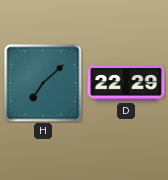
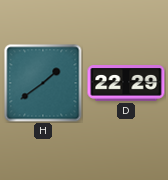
H: 7:08 -> 1:39
